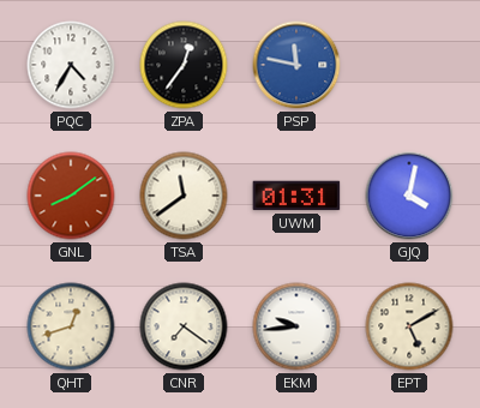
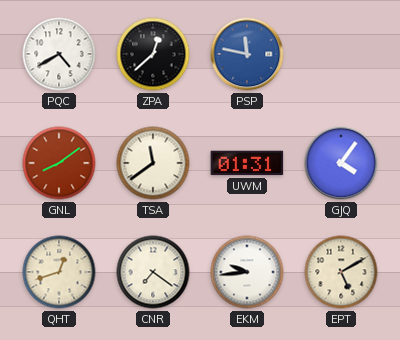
PQC: 4:35 -> 4:40
ZPA: 12:36 -> 12:38
GJQ: 4:02 -> 4:06
